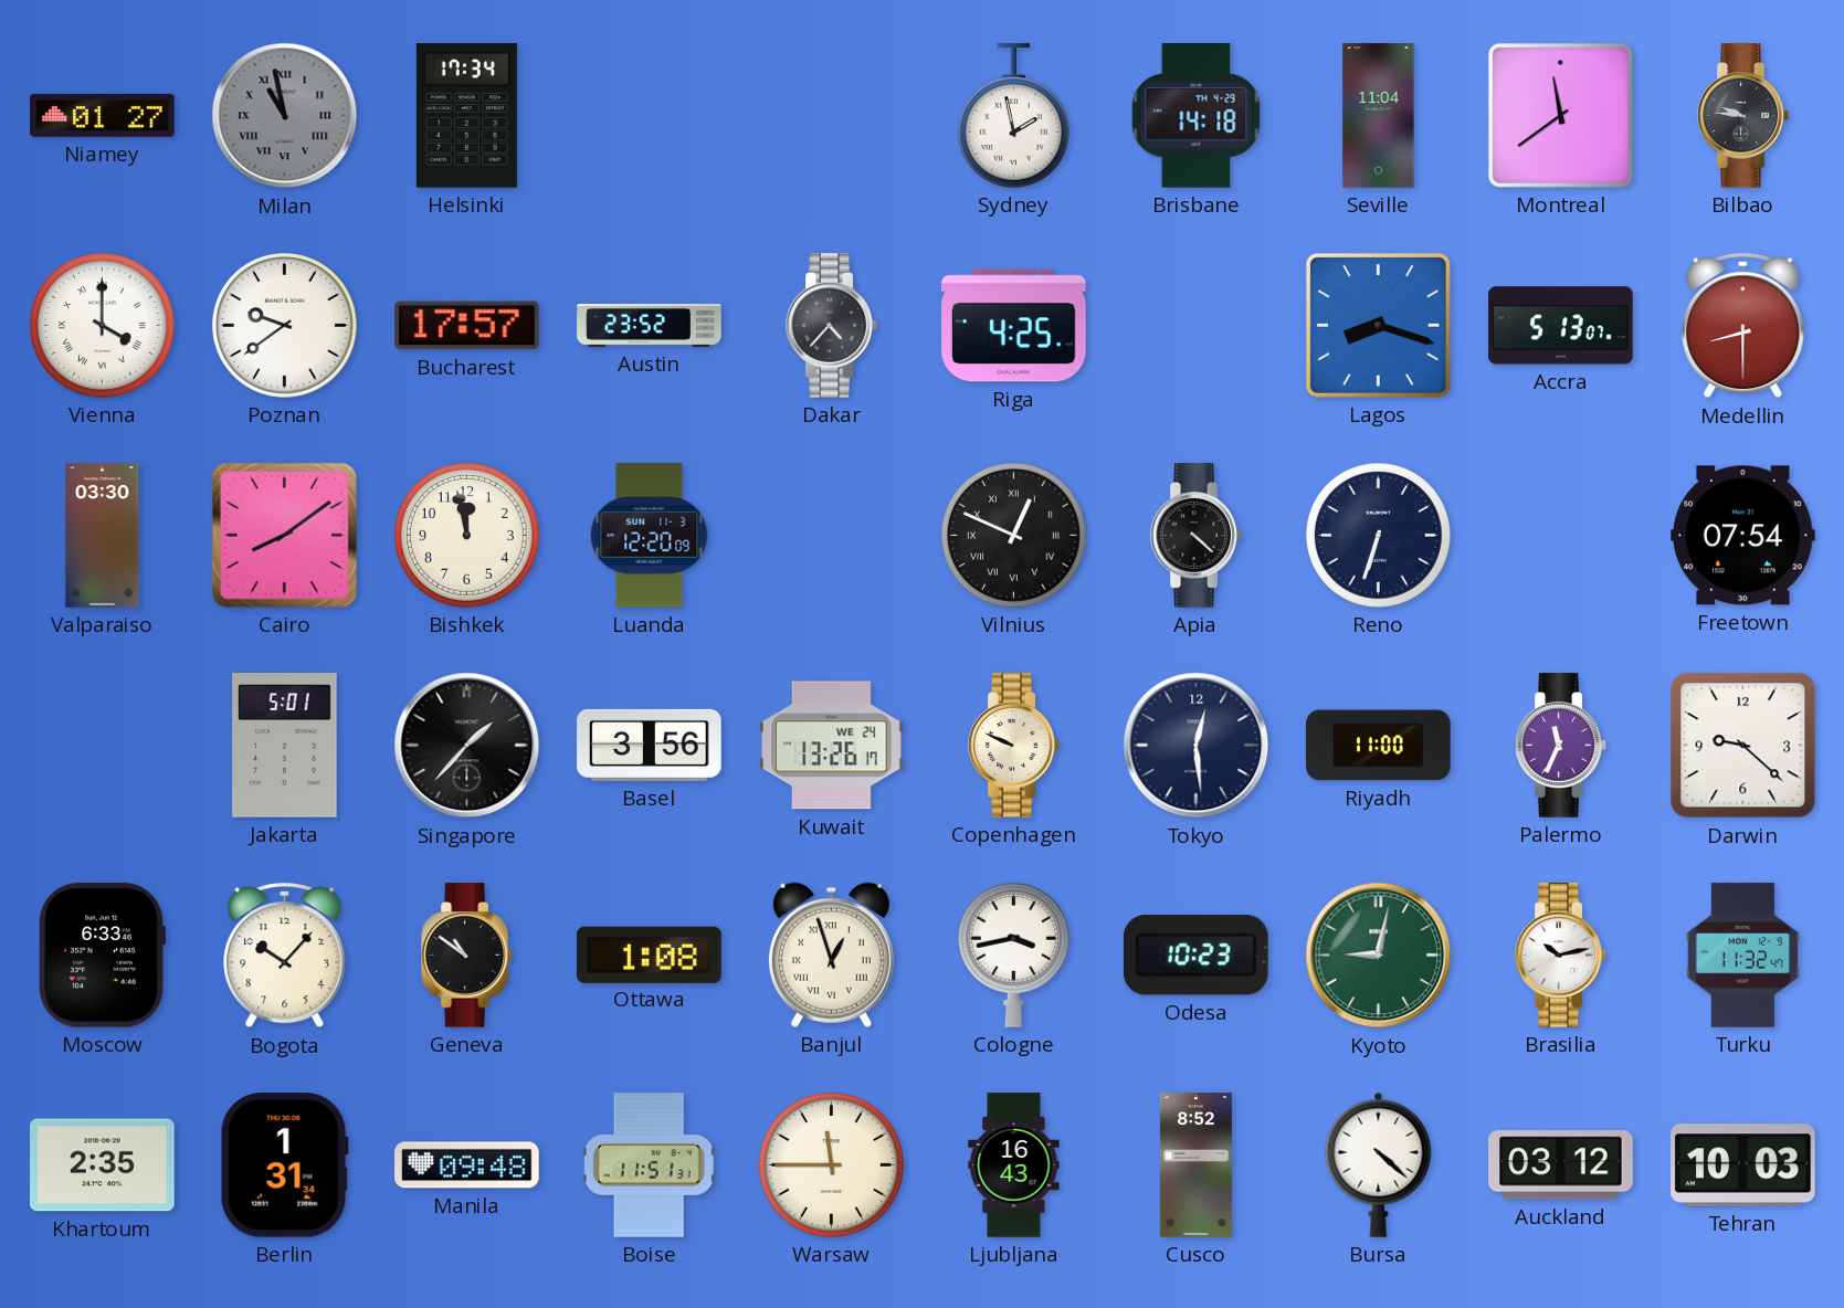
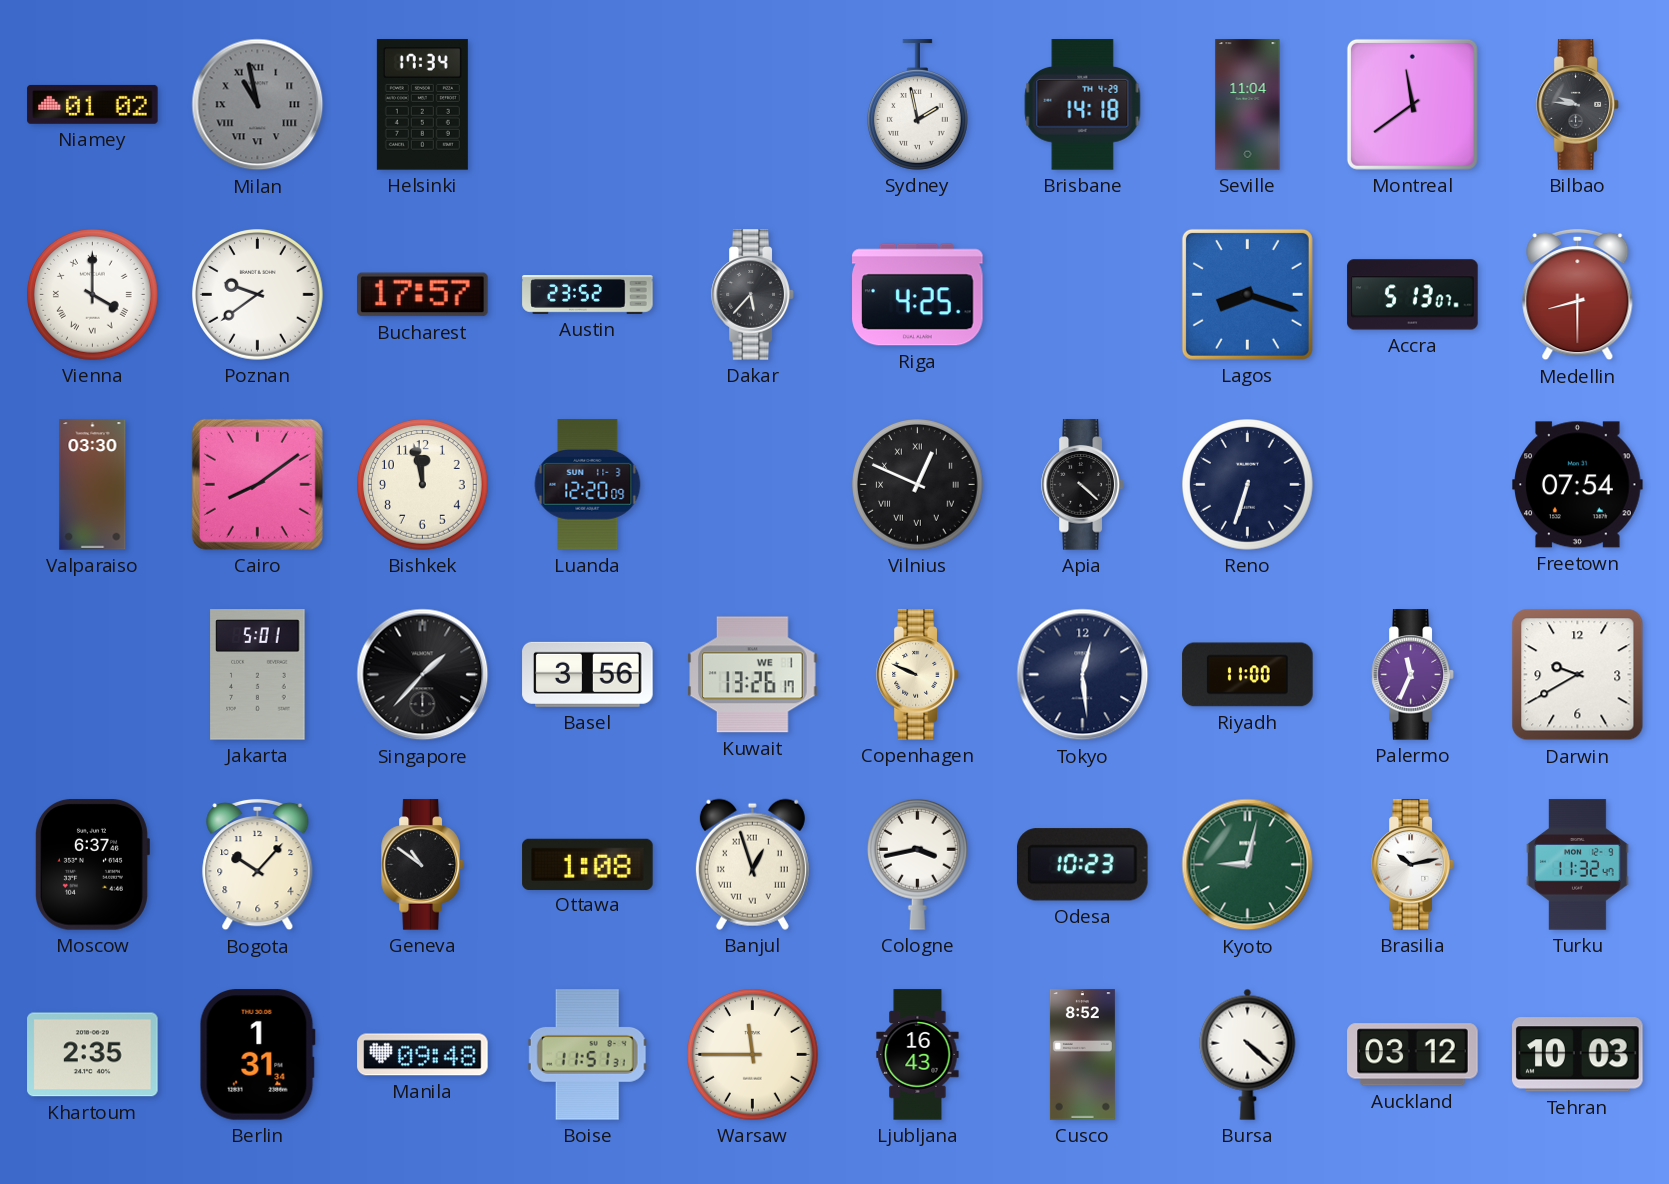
Niamey: 01:27 -> 01:02
Dakar: 4:37 -> 5:37
Kuwait date: WE 24 -> WE 1
Darwin: 9:22 -> 9:40
Moscow: 6:33 -> 6:37
